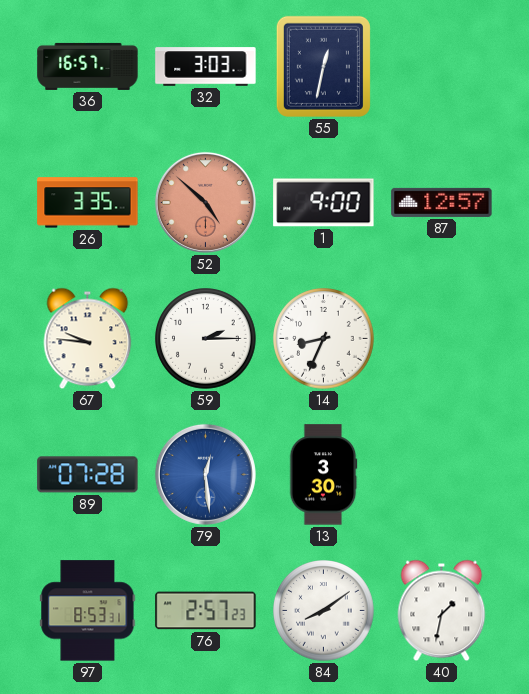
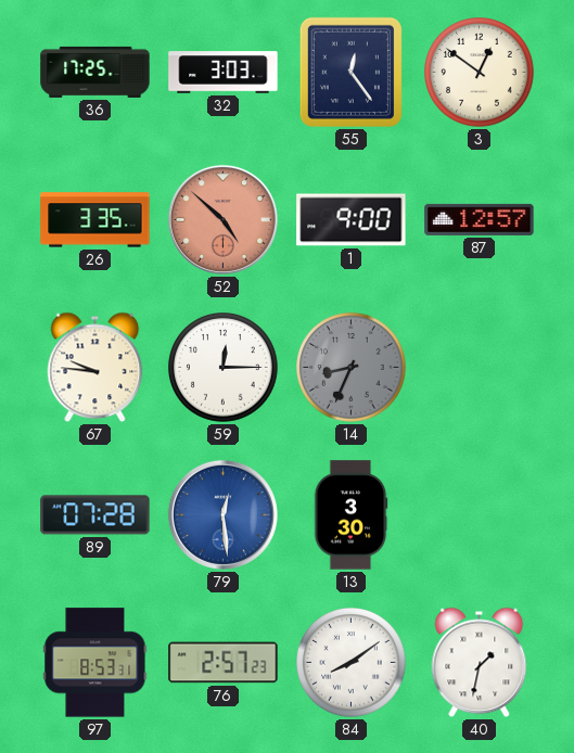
36: 16:57 -> 17:25
55: 12:32 -> 12:24
3: none -> 12:51
59: 2:15 -> 12:15
14 dial: white -> grey
